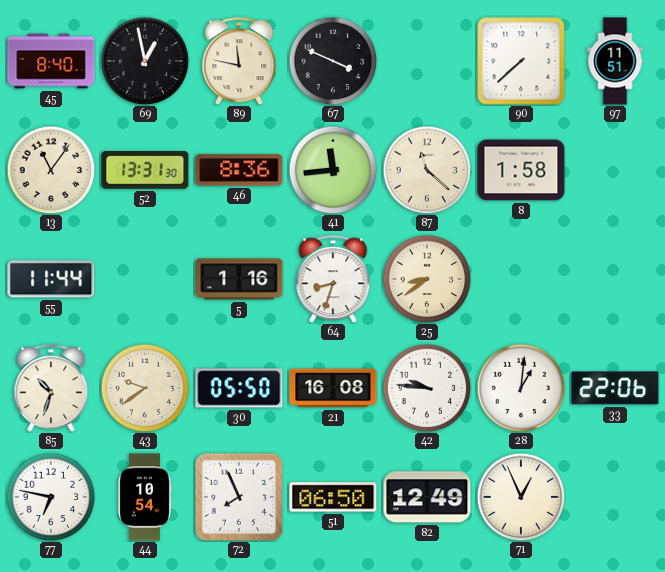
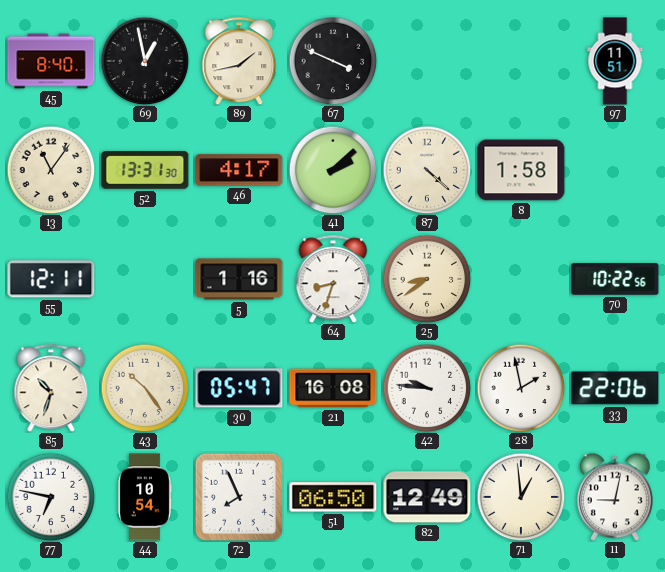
89: 11:47 -> 1:43
90: 7:38 -> none
46: 8:36 -> 4:17
41: 11:44 -> 2:08
87: 11:22 -> 4:22
55: 11:44 -> 12:11
70: none -> 10:22
43: 9:39 -> 10:24
30: 05:50 -> 05:47
28: 1:01 -> 1:58
71: 12:56 -> 12:59
11: none -> 9:02
